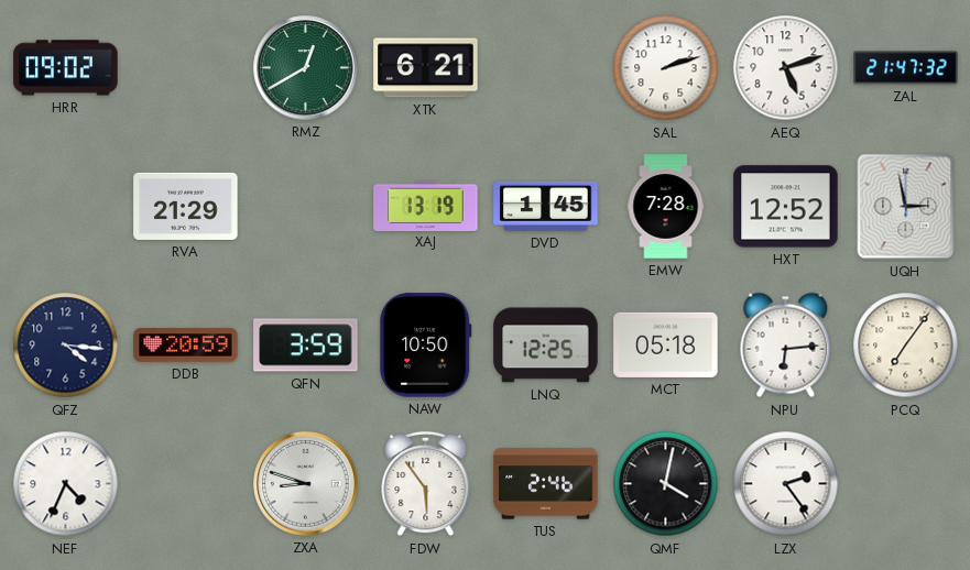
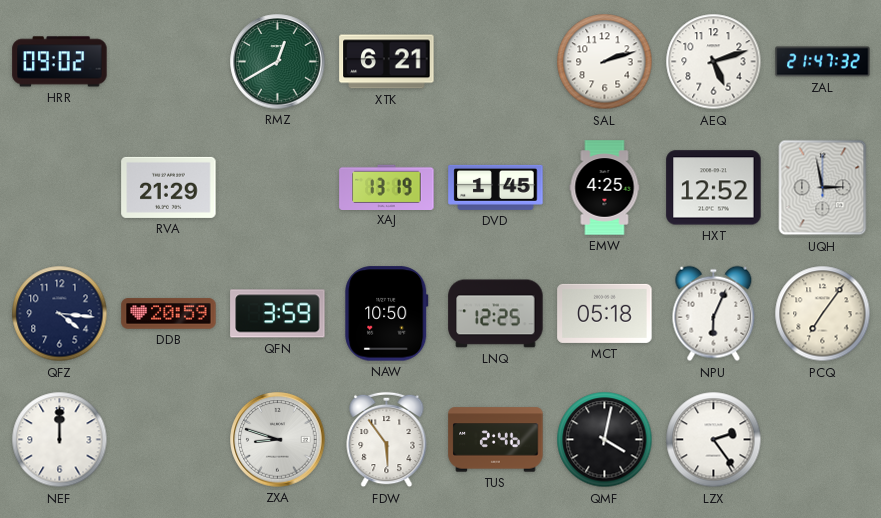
EMW: 7:28 -> 4:25
NPU: 6:14 -> 6:04
NEF: 4:34 -> 12:00
